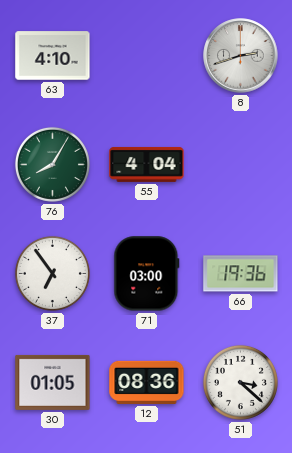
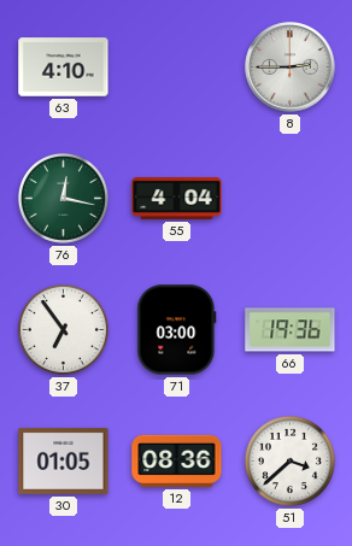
8: 2:42 -> 2:45
76: 8:05 -> 12:17
51: 3:22 -> 3:38
